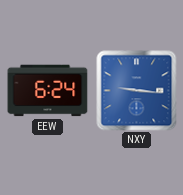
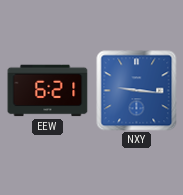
EEW: 6:24 -> 6:21
